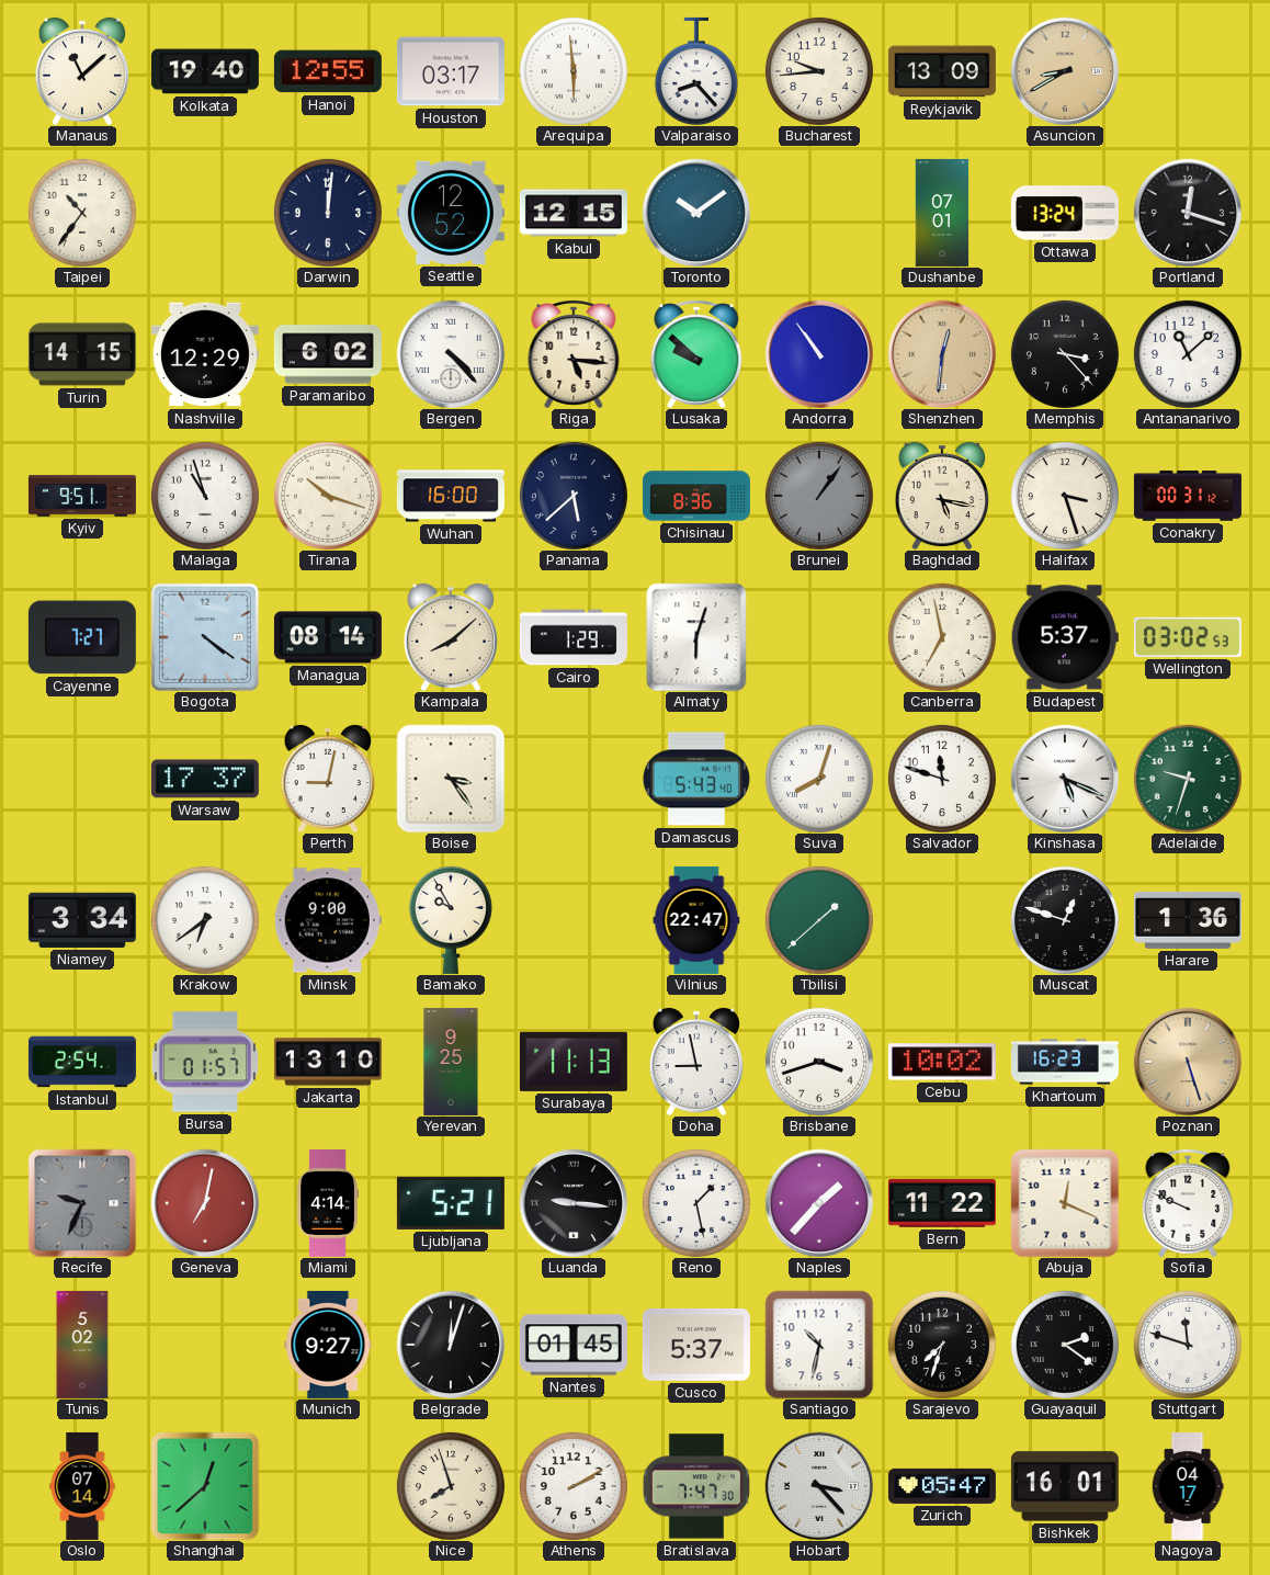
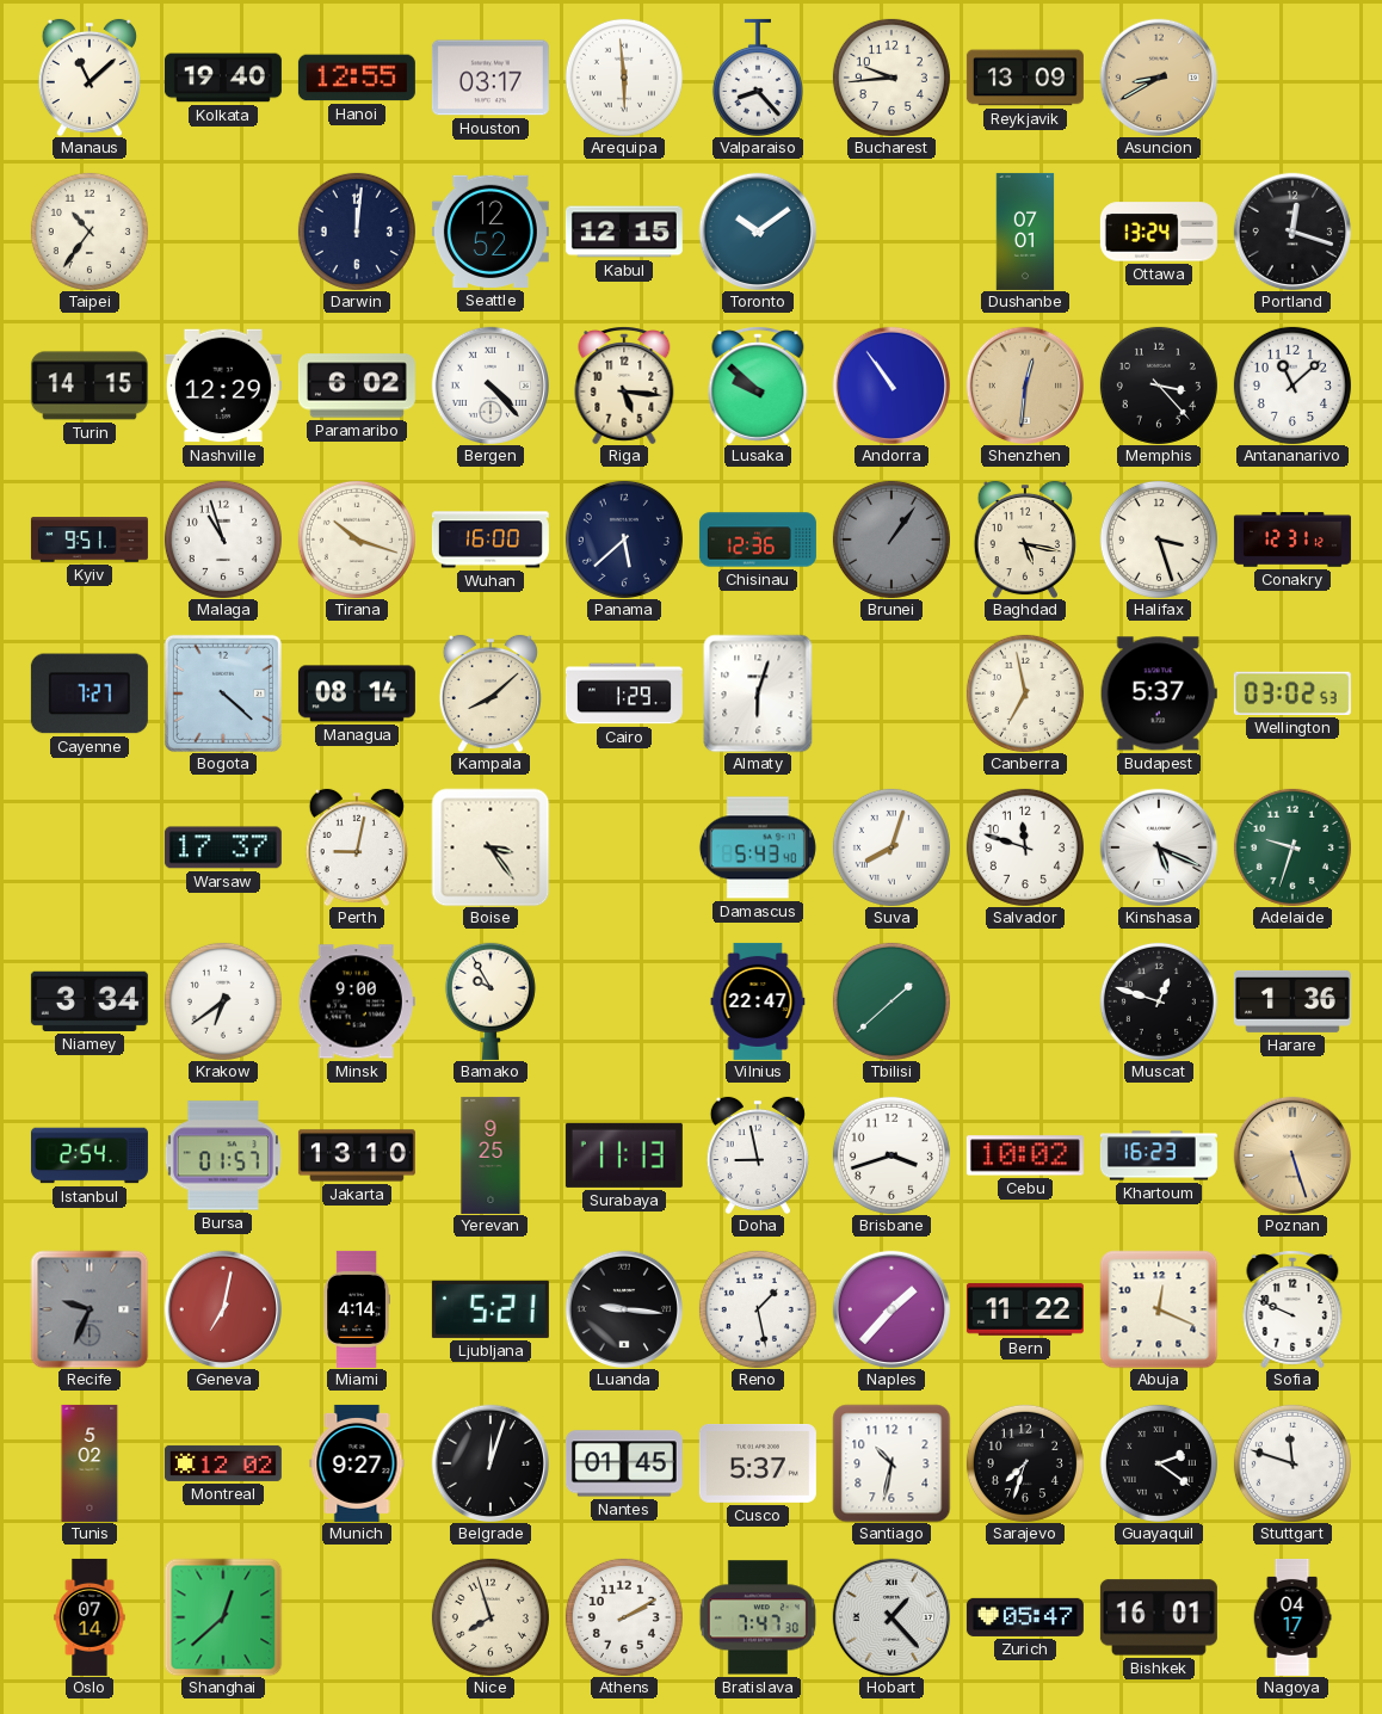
Chisinau: 8:36 -> 12:36
Conakry: 00:31 -> 12:31
Bogota: 4:21 -> 4:22
Montreal: none -> 12:02
Hobart: 3:23 -> 1:23
